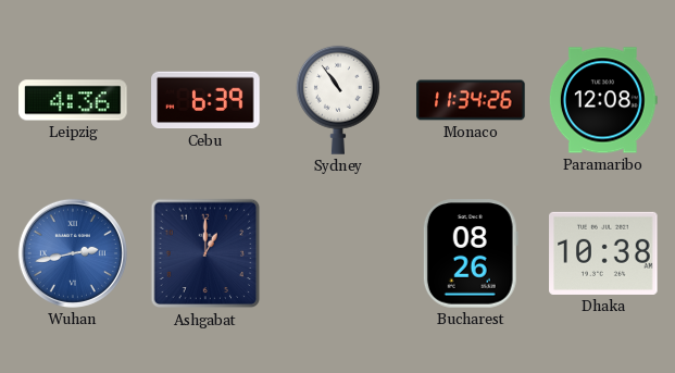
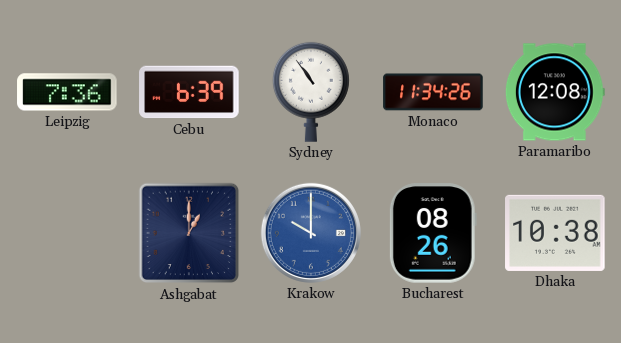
Leipzig: 4:36 -> 7:36
Wuhan: 2:43 -> none
Krakow: none -> 10:00
